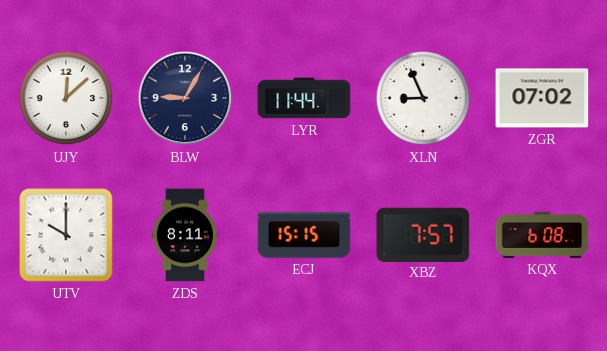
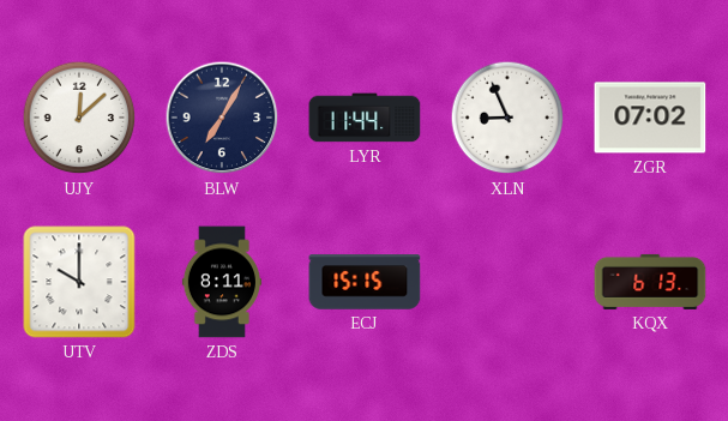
BLW: 9:05 -> 7:05
XBZ: 7:57 -> none
KQX: 6:08 -> 6:13
